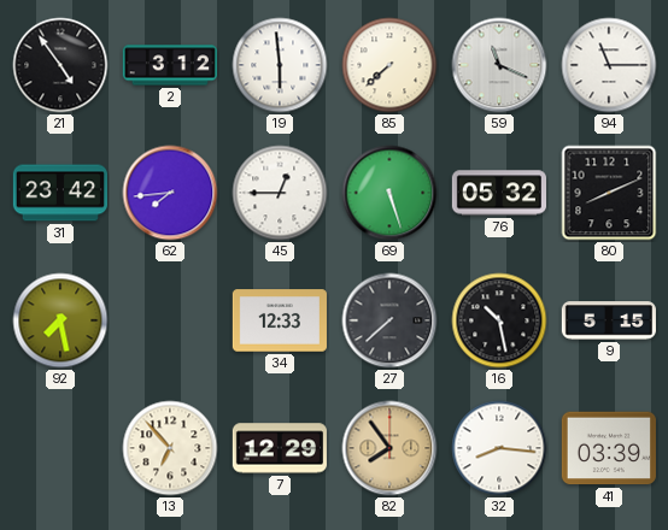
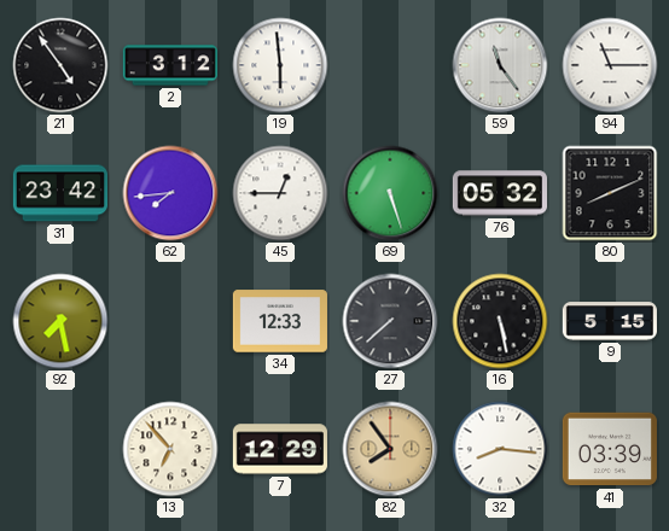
85: 7:38 -> none
59: 11:19 -> 11:24
16: 10:28 -> 5:28
